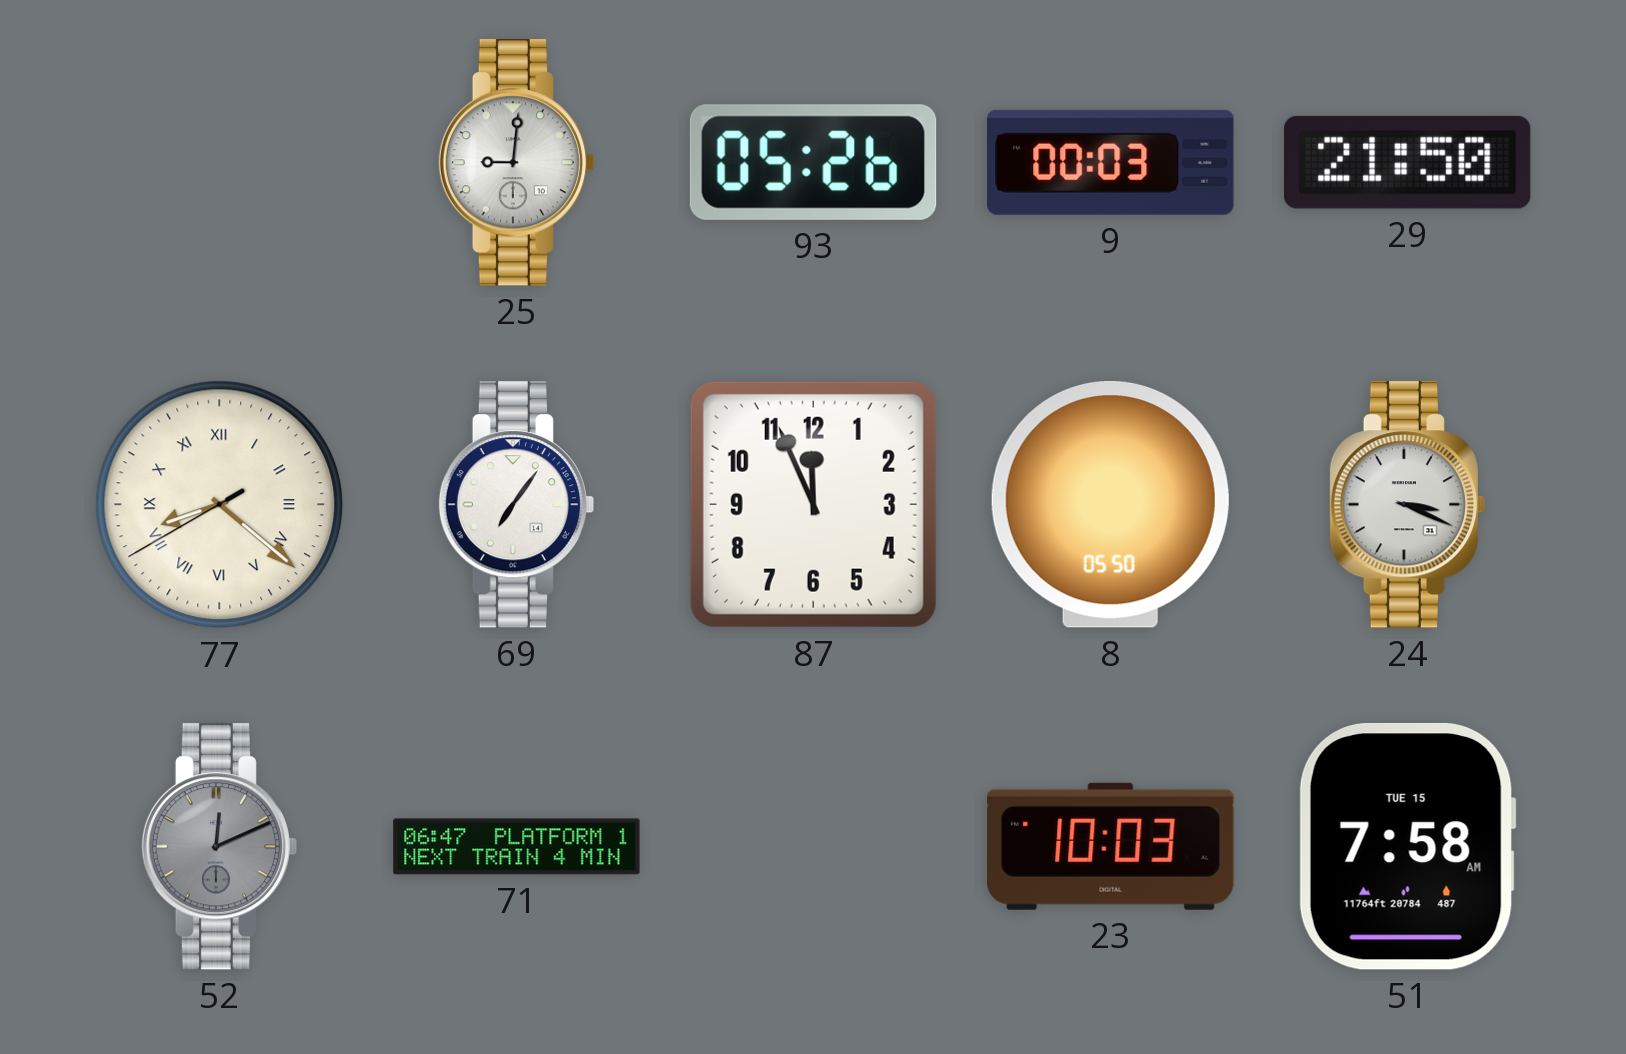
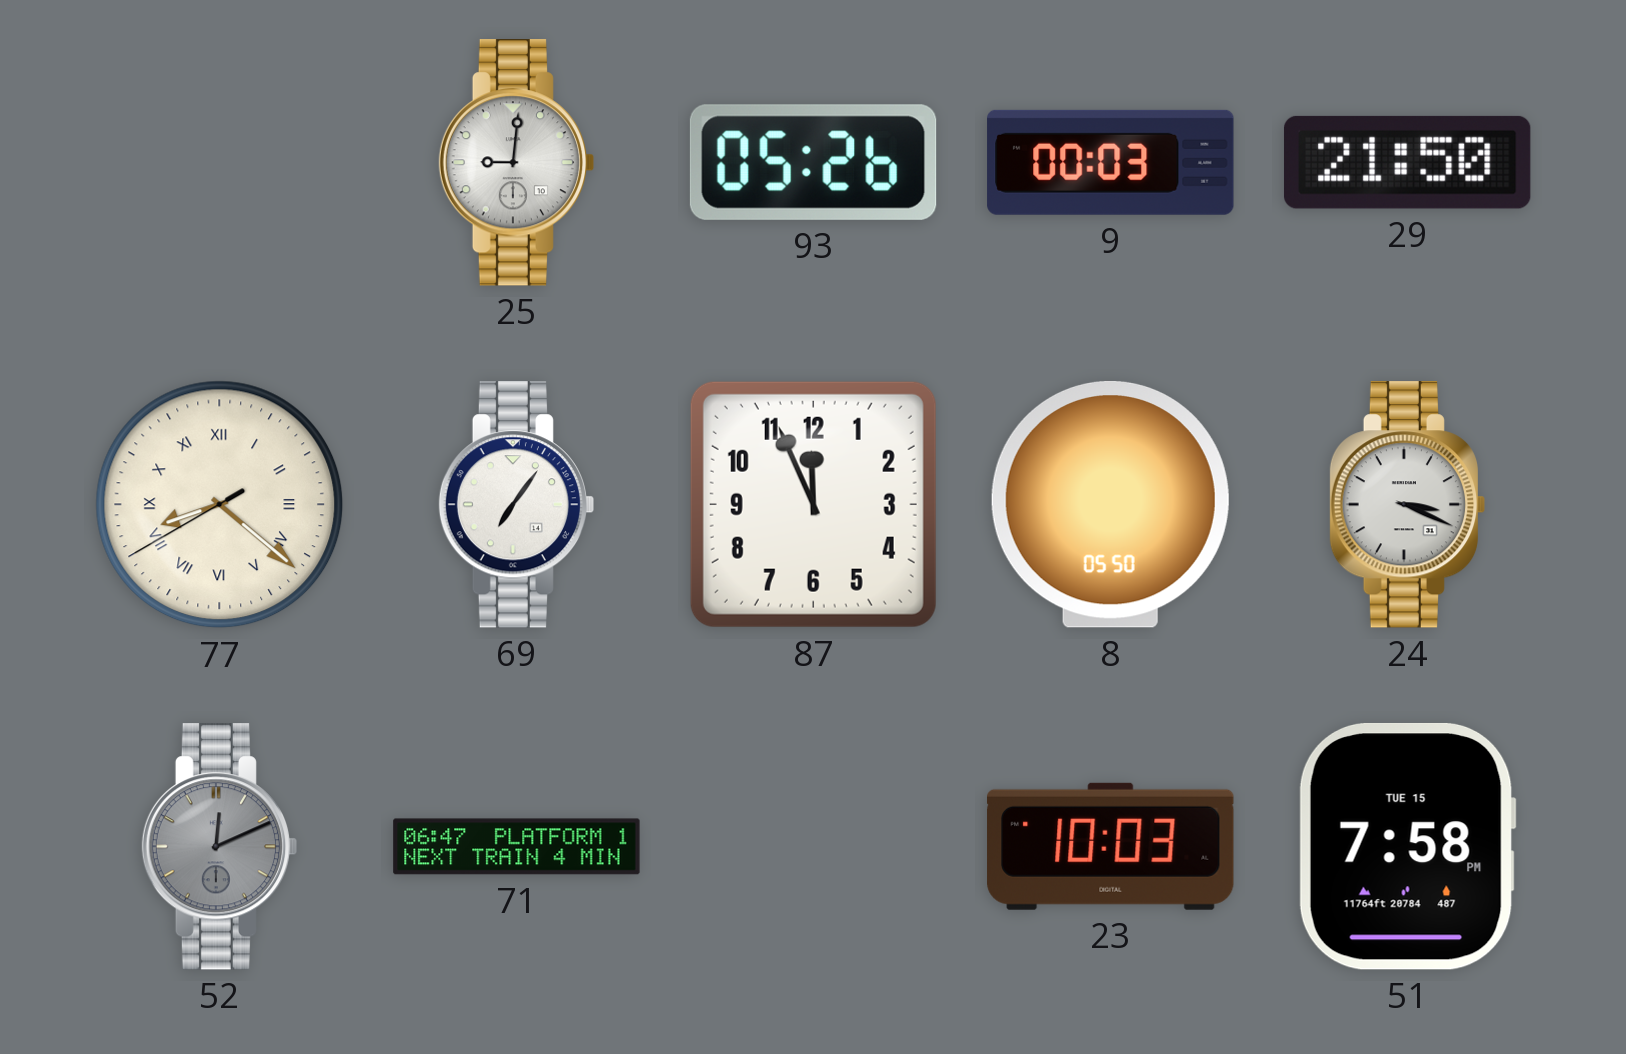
51: 7:58 AM -> 7:58 PM
